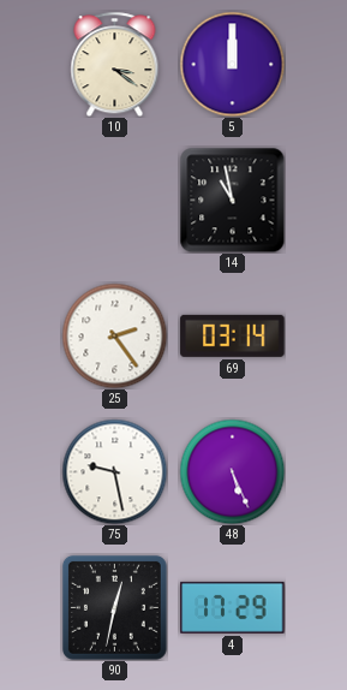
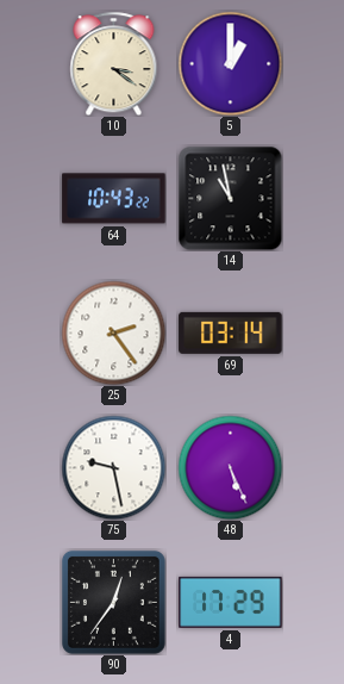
5: 12:00 -> 1:00
64: none -> 10:43
90: 12:32 -> 12:36
